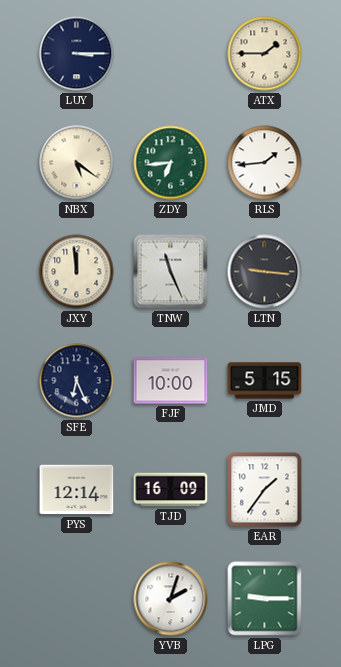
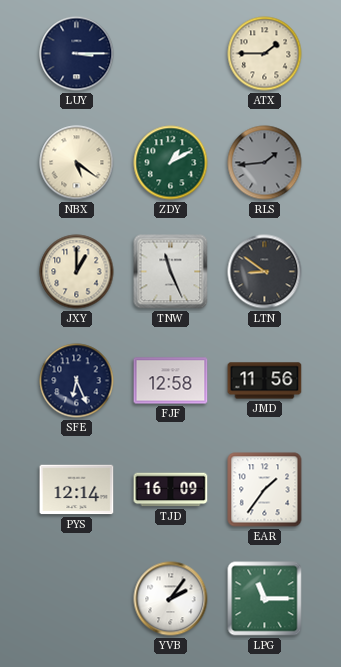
ZDY: 6:44 -> 1:10
RLS dial: white -> grey
JXY: 11:59 -> 1:00
LTN: 9:16 -> 8:51
FJF: 10:00 -> 12:58
JMD: 5:15 -> 11:56
YVB: 2:03 -> 2:06
LPG: 9:15 -> 11:15
